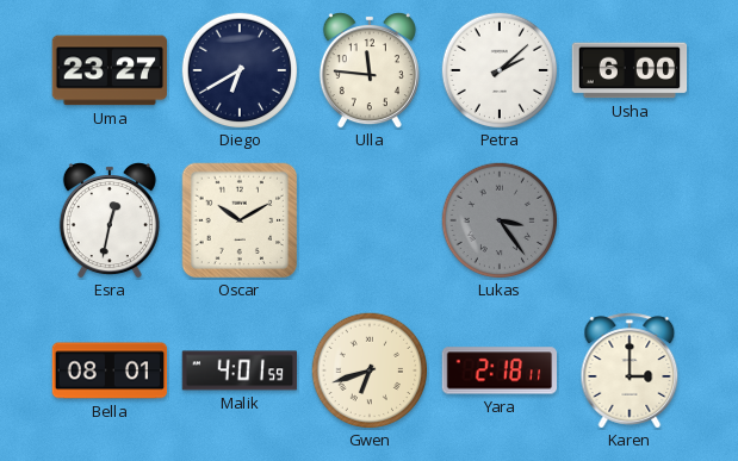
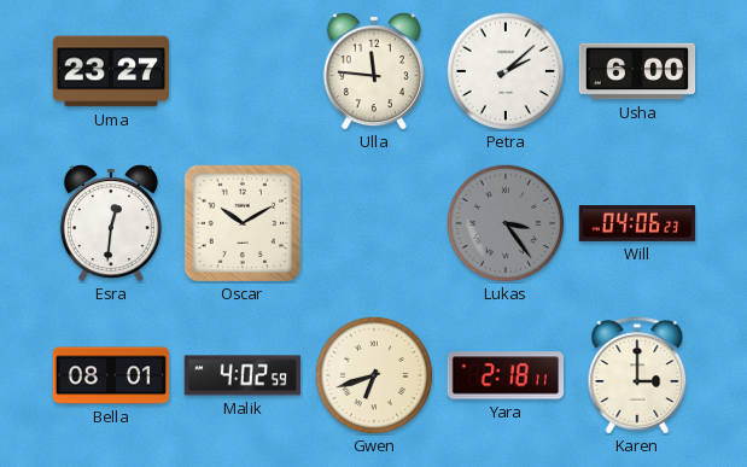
Diego: 6:40 -> none
Esra: 12:32 -> 12:31
Will: none -> 04:06
Malik: 4:01 -> 4:02
